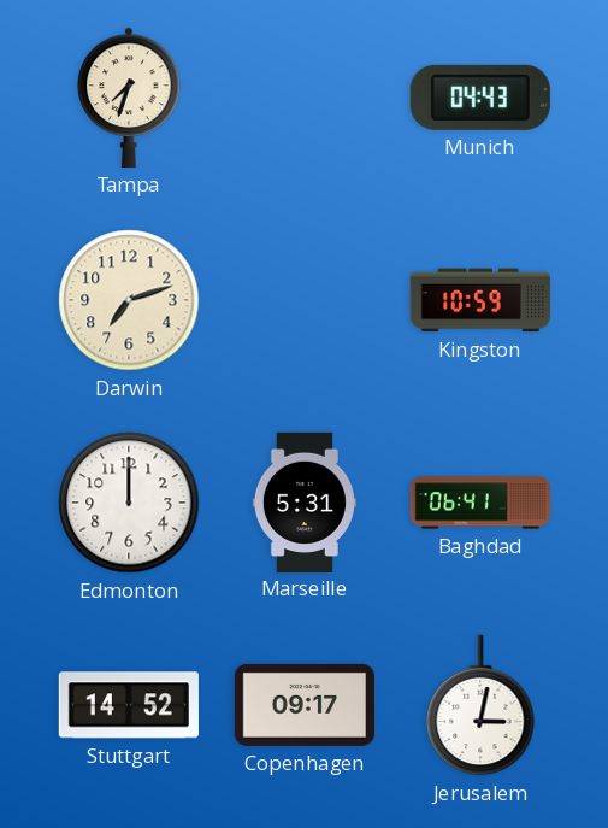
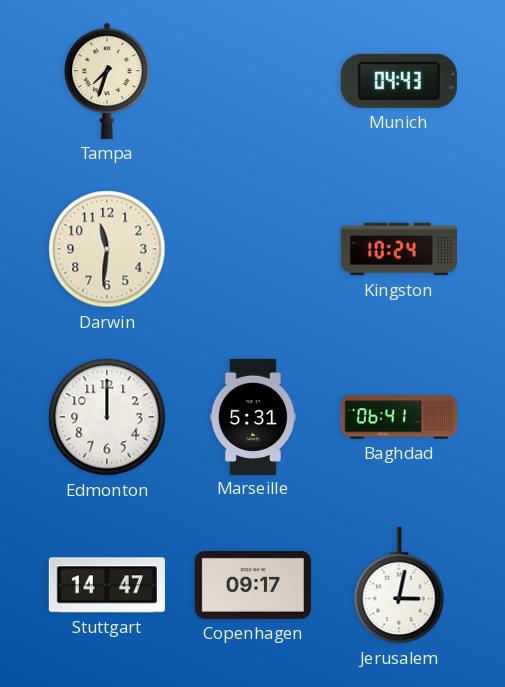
Darwin: 7:12 -> 11:31
Kingston: 10:59 -> 10:24
Stuttgart: 14:52 -> 14:47
